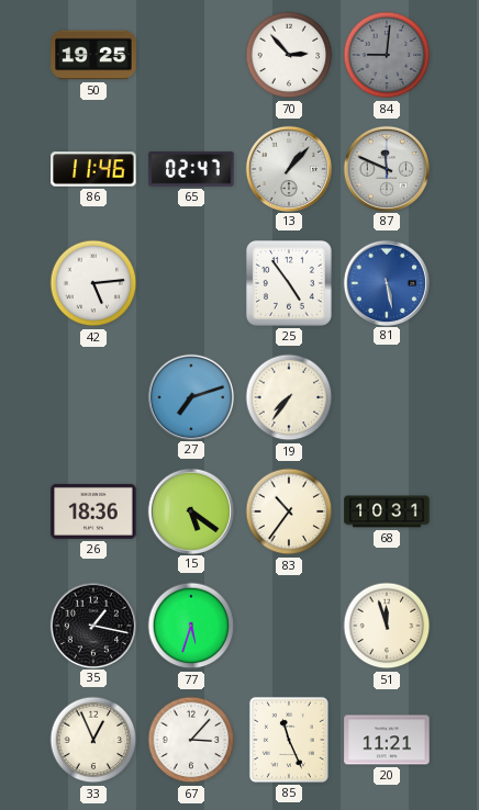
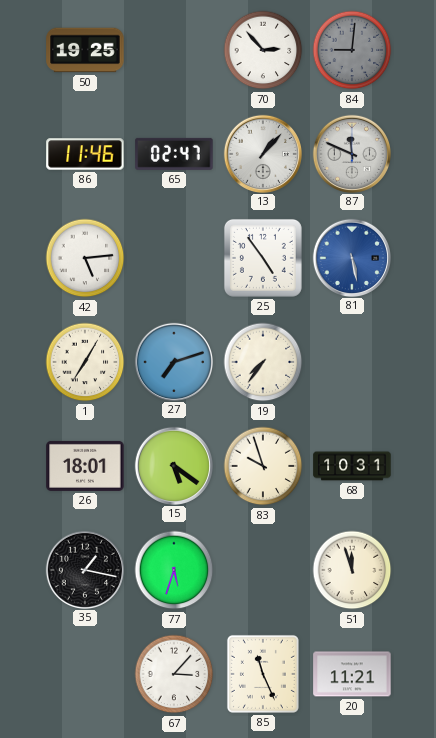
1: none -> 7:05
26: 18:36 -> 18:01
83: 10:36 -> 9:57
33: 12:56 -> none
